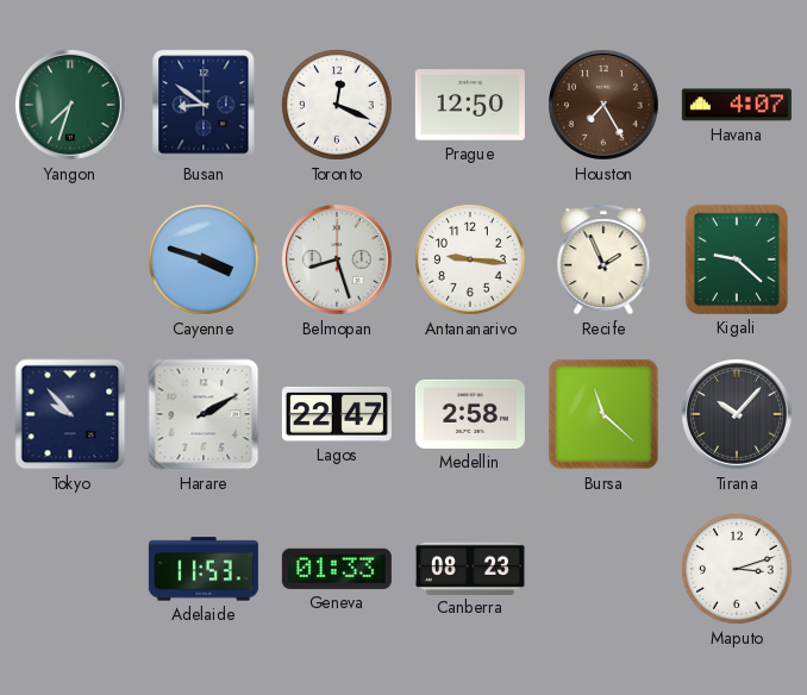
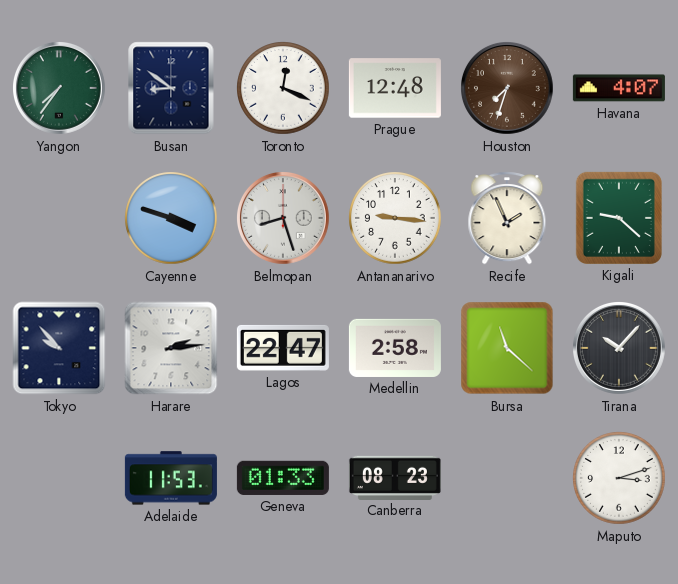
Yangon: 7:33 -> 7:36
Prague: 12:50 -> 12:48
Houston: 7:25 -> 7:33
Harare: 2:10 -> 2:14
